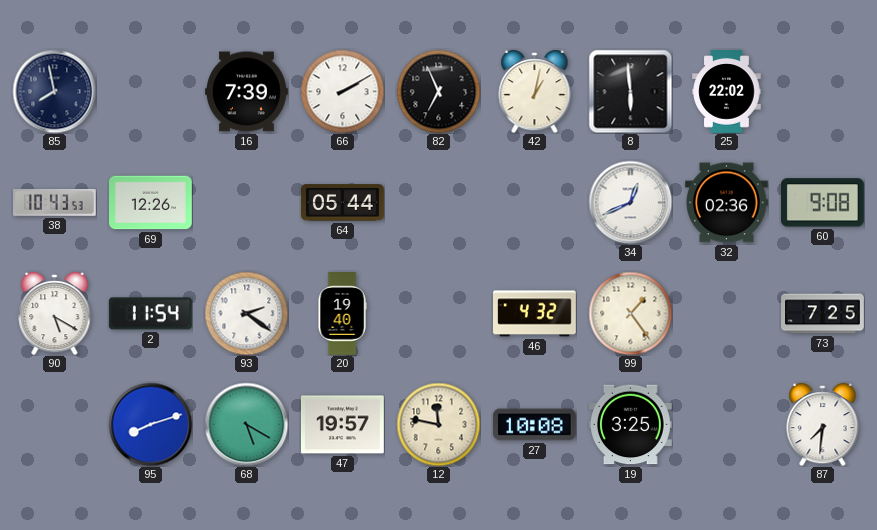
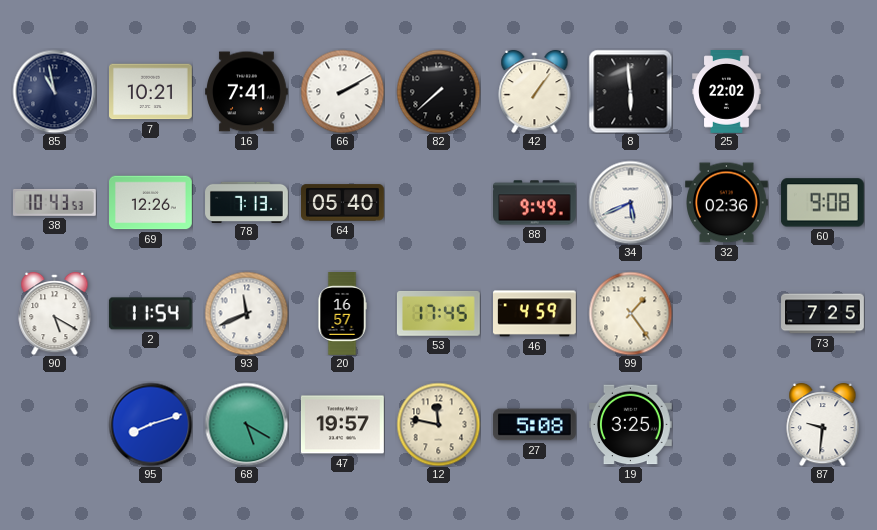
85: 7:58 -> 10:58
7: none -> 10:21
16: 7:39 -> 7:41
82: 6:56 -> 7:38
42: 1:02 -> 1:06
78: none -> 7:13
64: 05:44 -> 05:40
88: none -> 9:49
34: 12:41 -> 5:41
93: 2:21 -> 11:41
20: 19:40 -> 16:57
53: none -> 17:45
46: 4:32 -> 4:59
27: 10:08 -> 5:08
87: 7:31 -> 9:31
